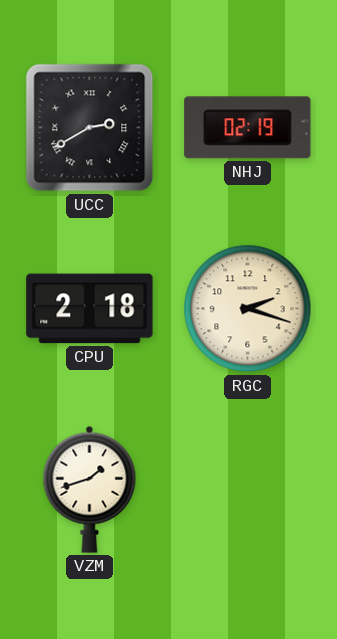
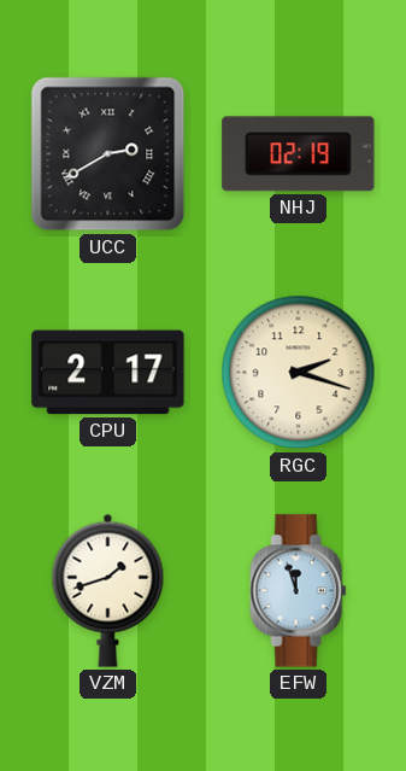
CPU: 2:18 -> 2:17
EFW: none -> 11:57
